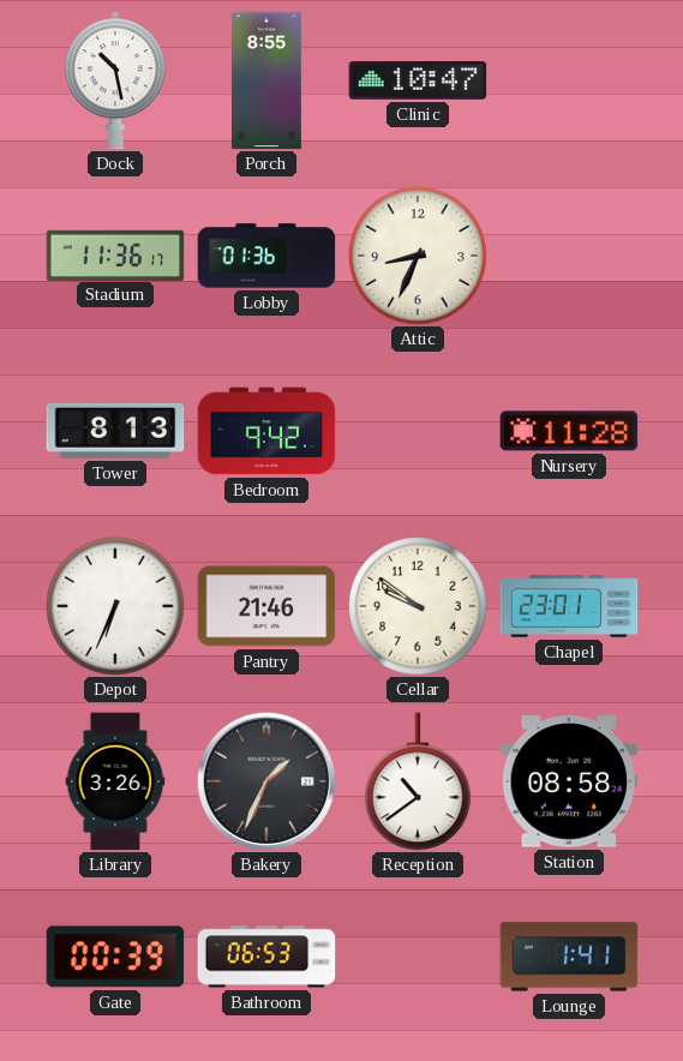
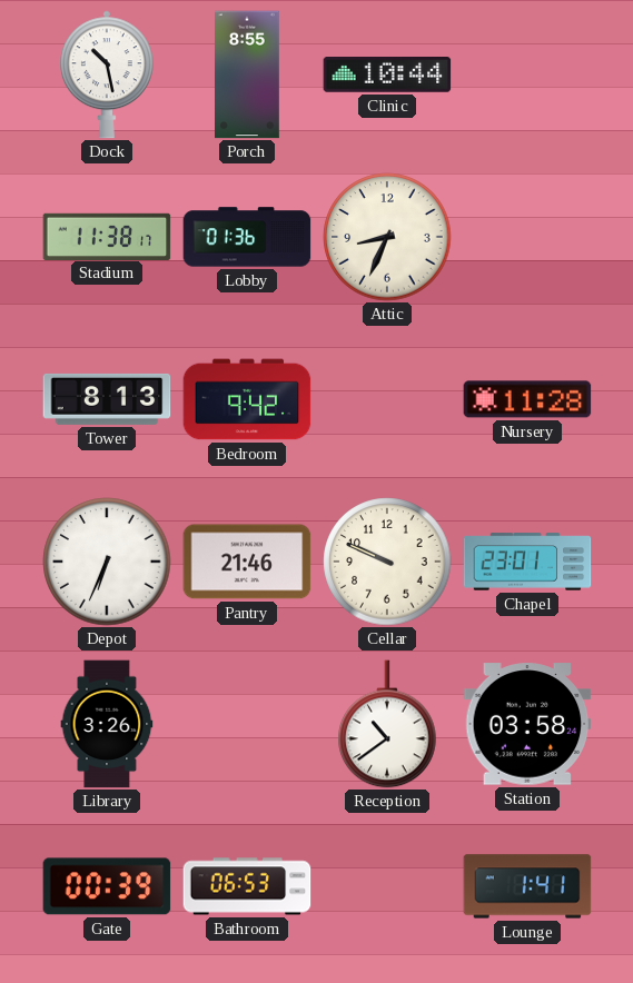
Clinic: 10:47 -> 10:44
Stadium: 11:36 -> 11:38
Cellar: 9:51 -> 9:49
Bakery: 1:34 -> none
Station: 08:58 -> 03:58
